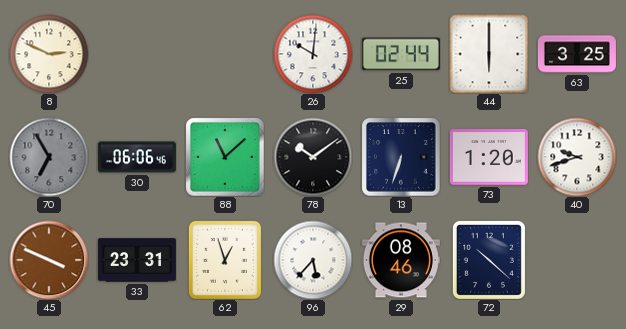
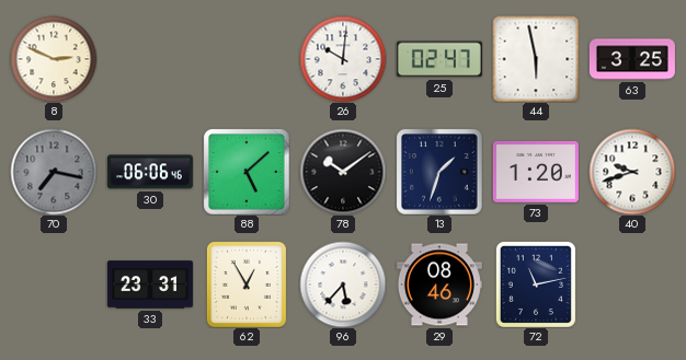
25: 02:44 -> 02:47
44: 6:00 -> 5:58
70: 6:55 -> 7:17
88: 11:08 -> 5:08
13: 6:33 -> 1:33
45: 3:49 -> none
62: 12:57 -> 12:55
72: 10:22 -> 11:13
